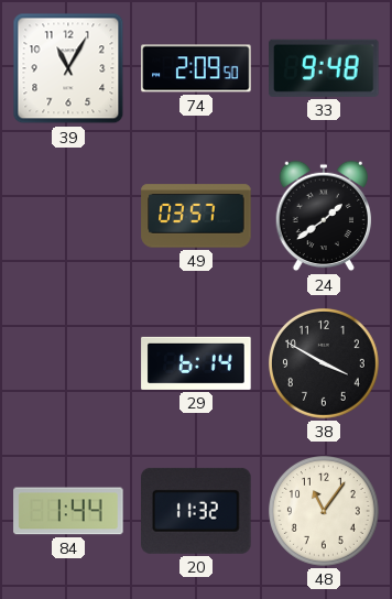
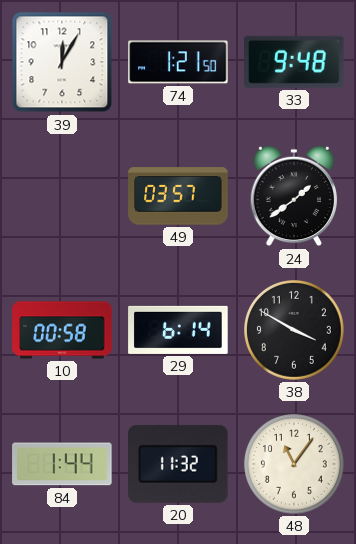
39: 11:05 -> 12:05
74: 2:09 -> 1:21
10: none -> 00:58
